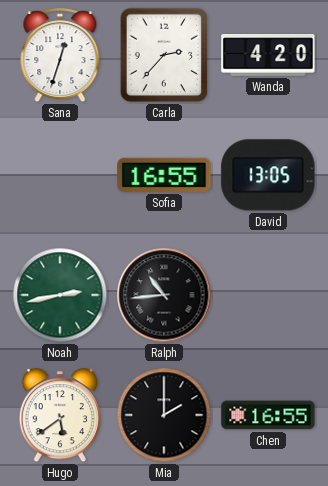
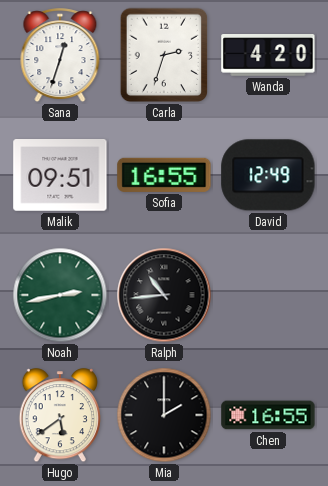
Carla: 2:37 -> 2:33
Malik: none -> 09:51
David: 13:05 -> 12:49
